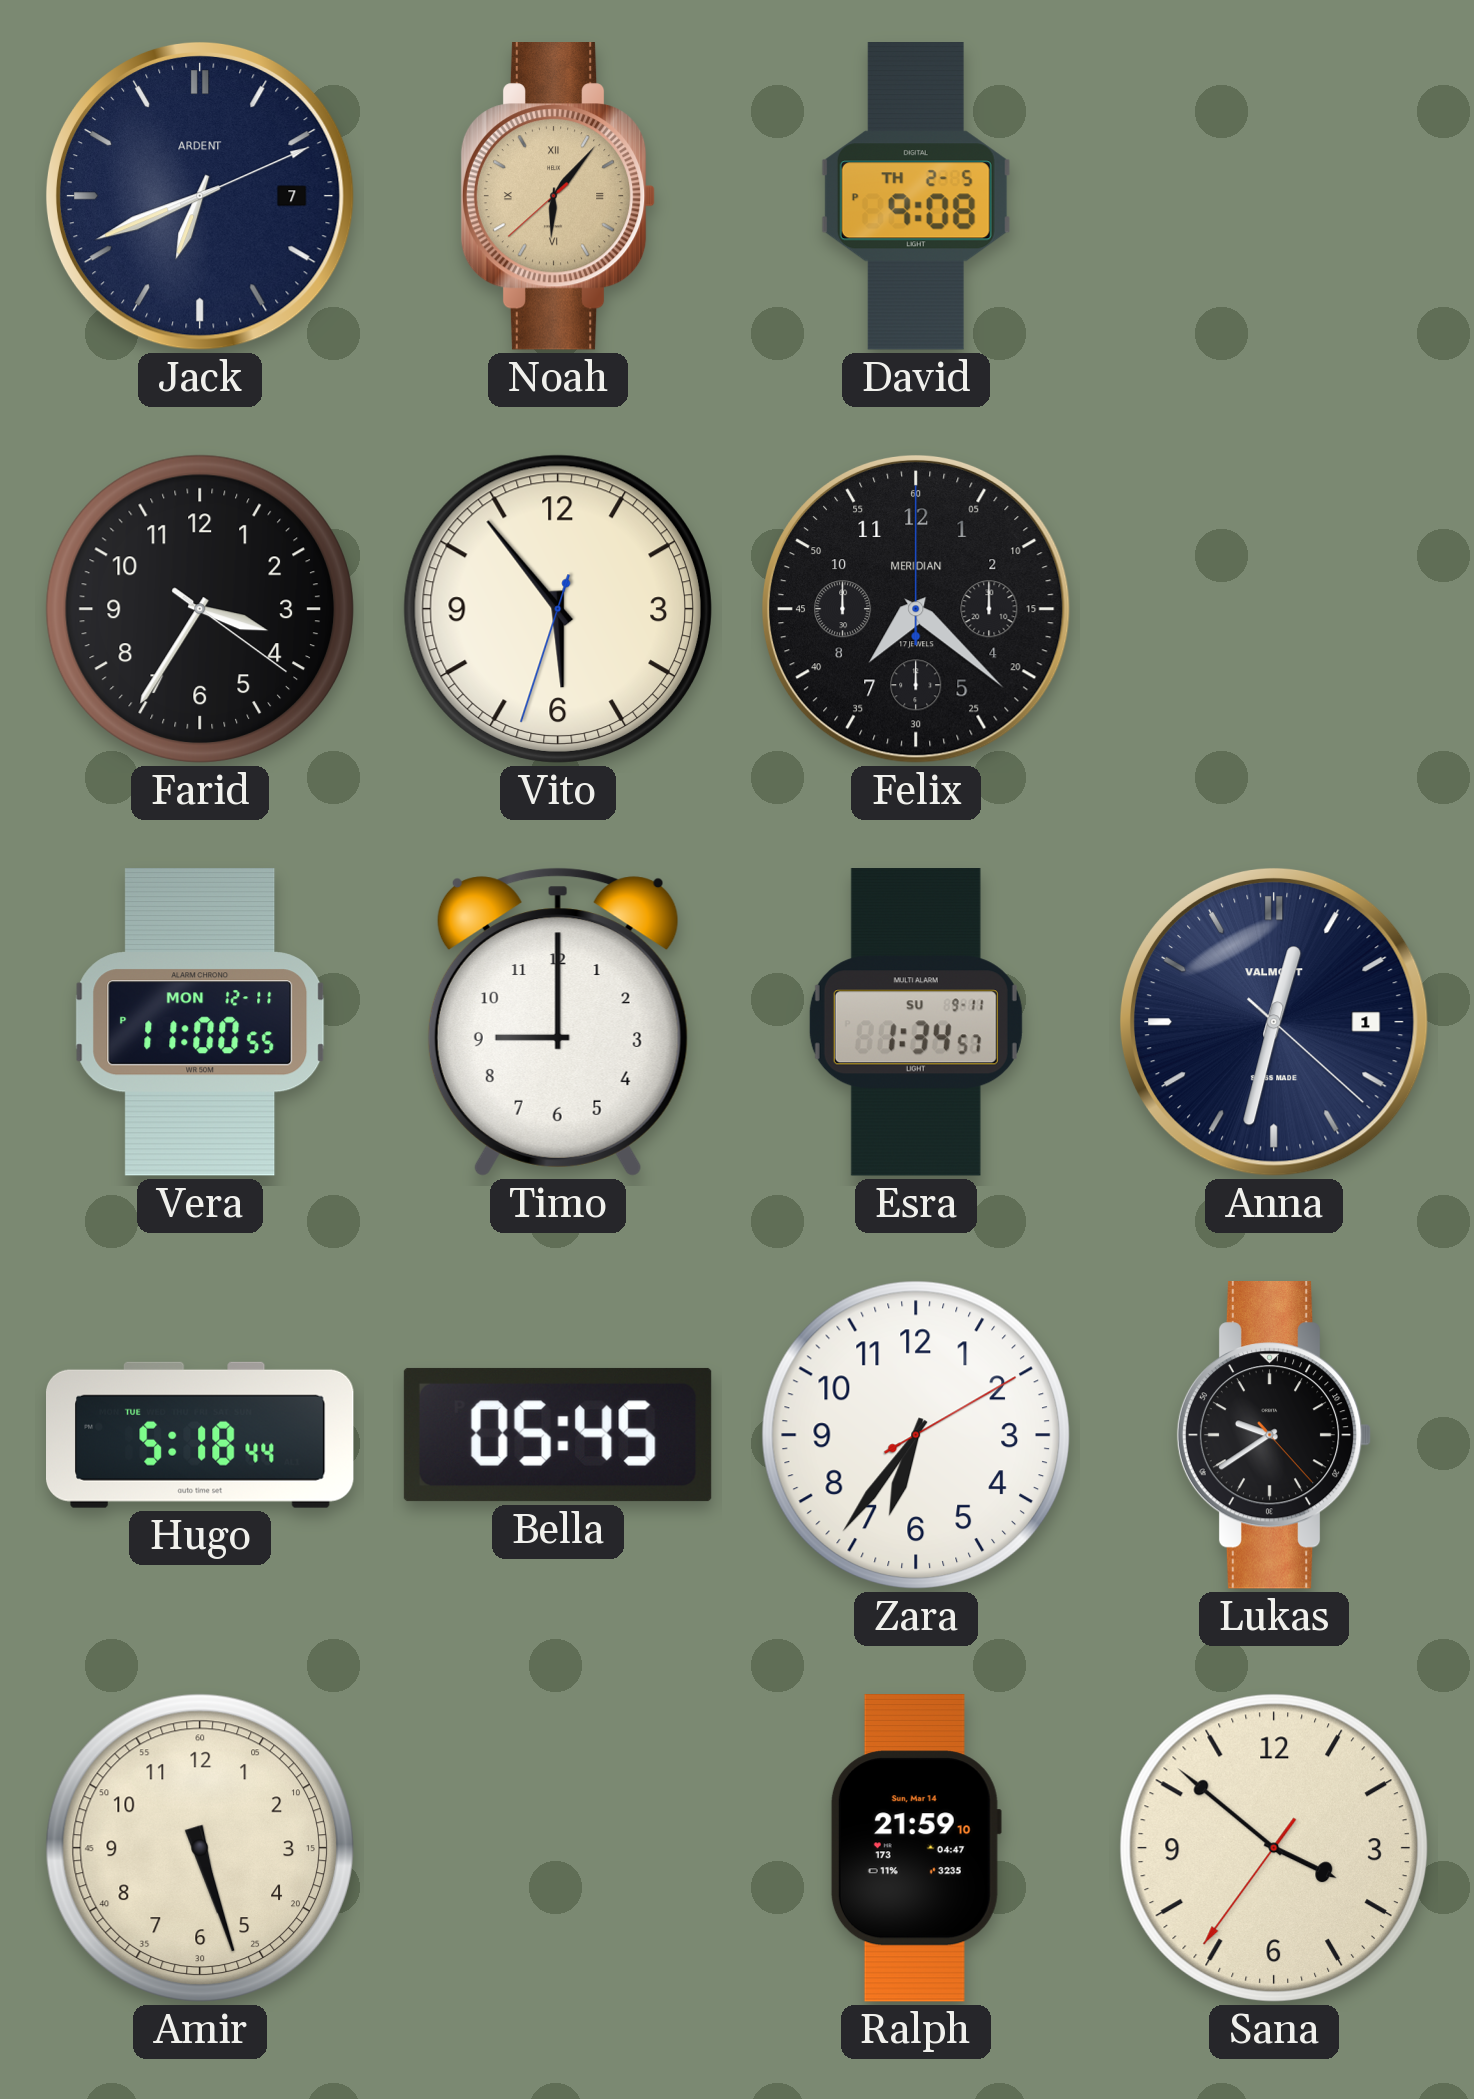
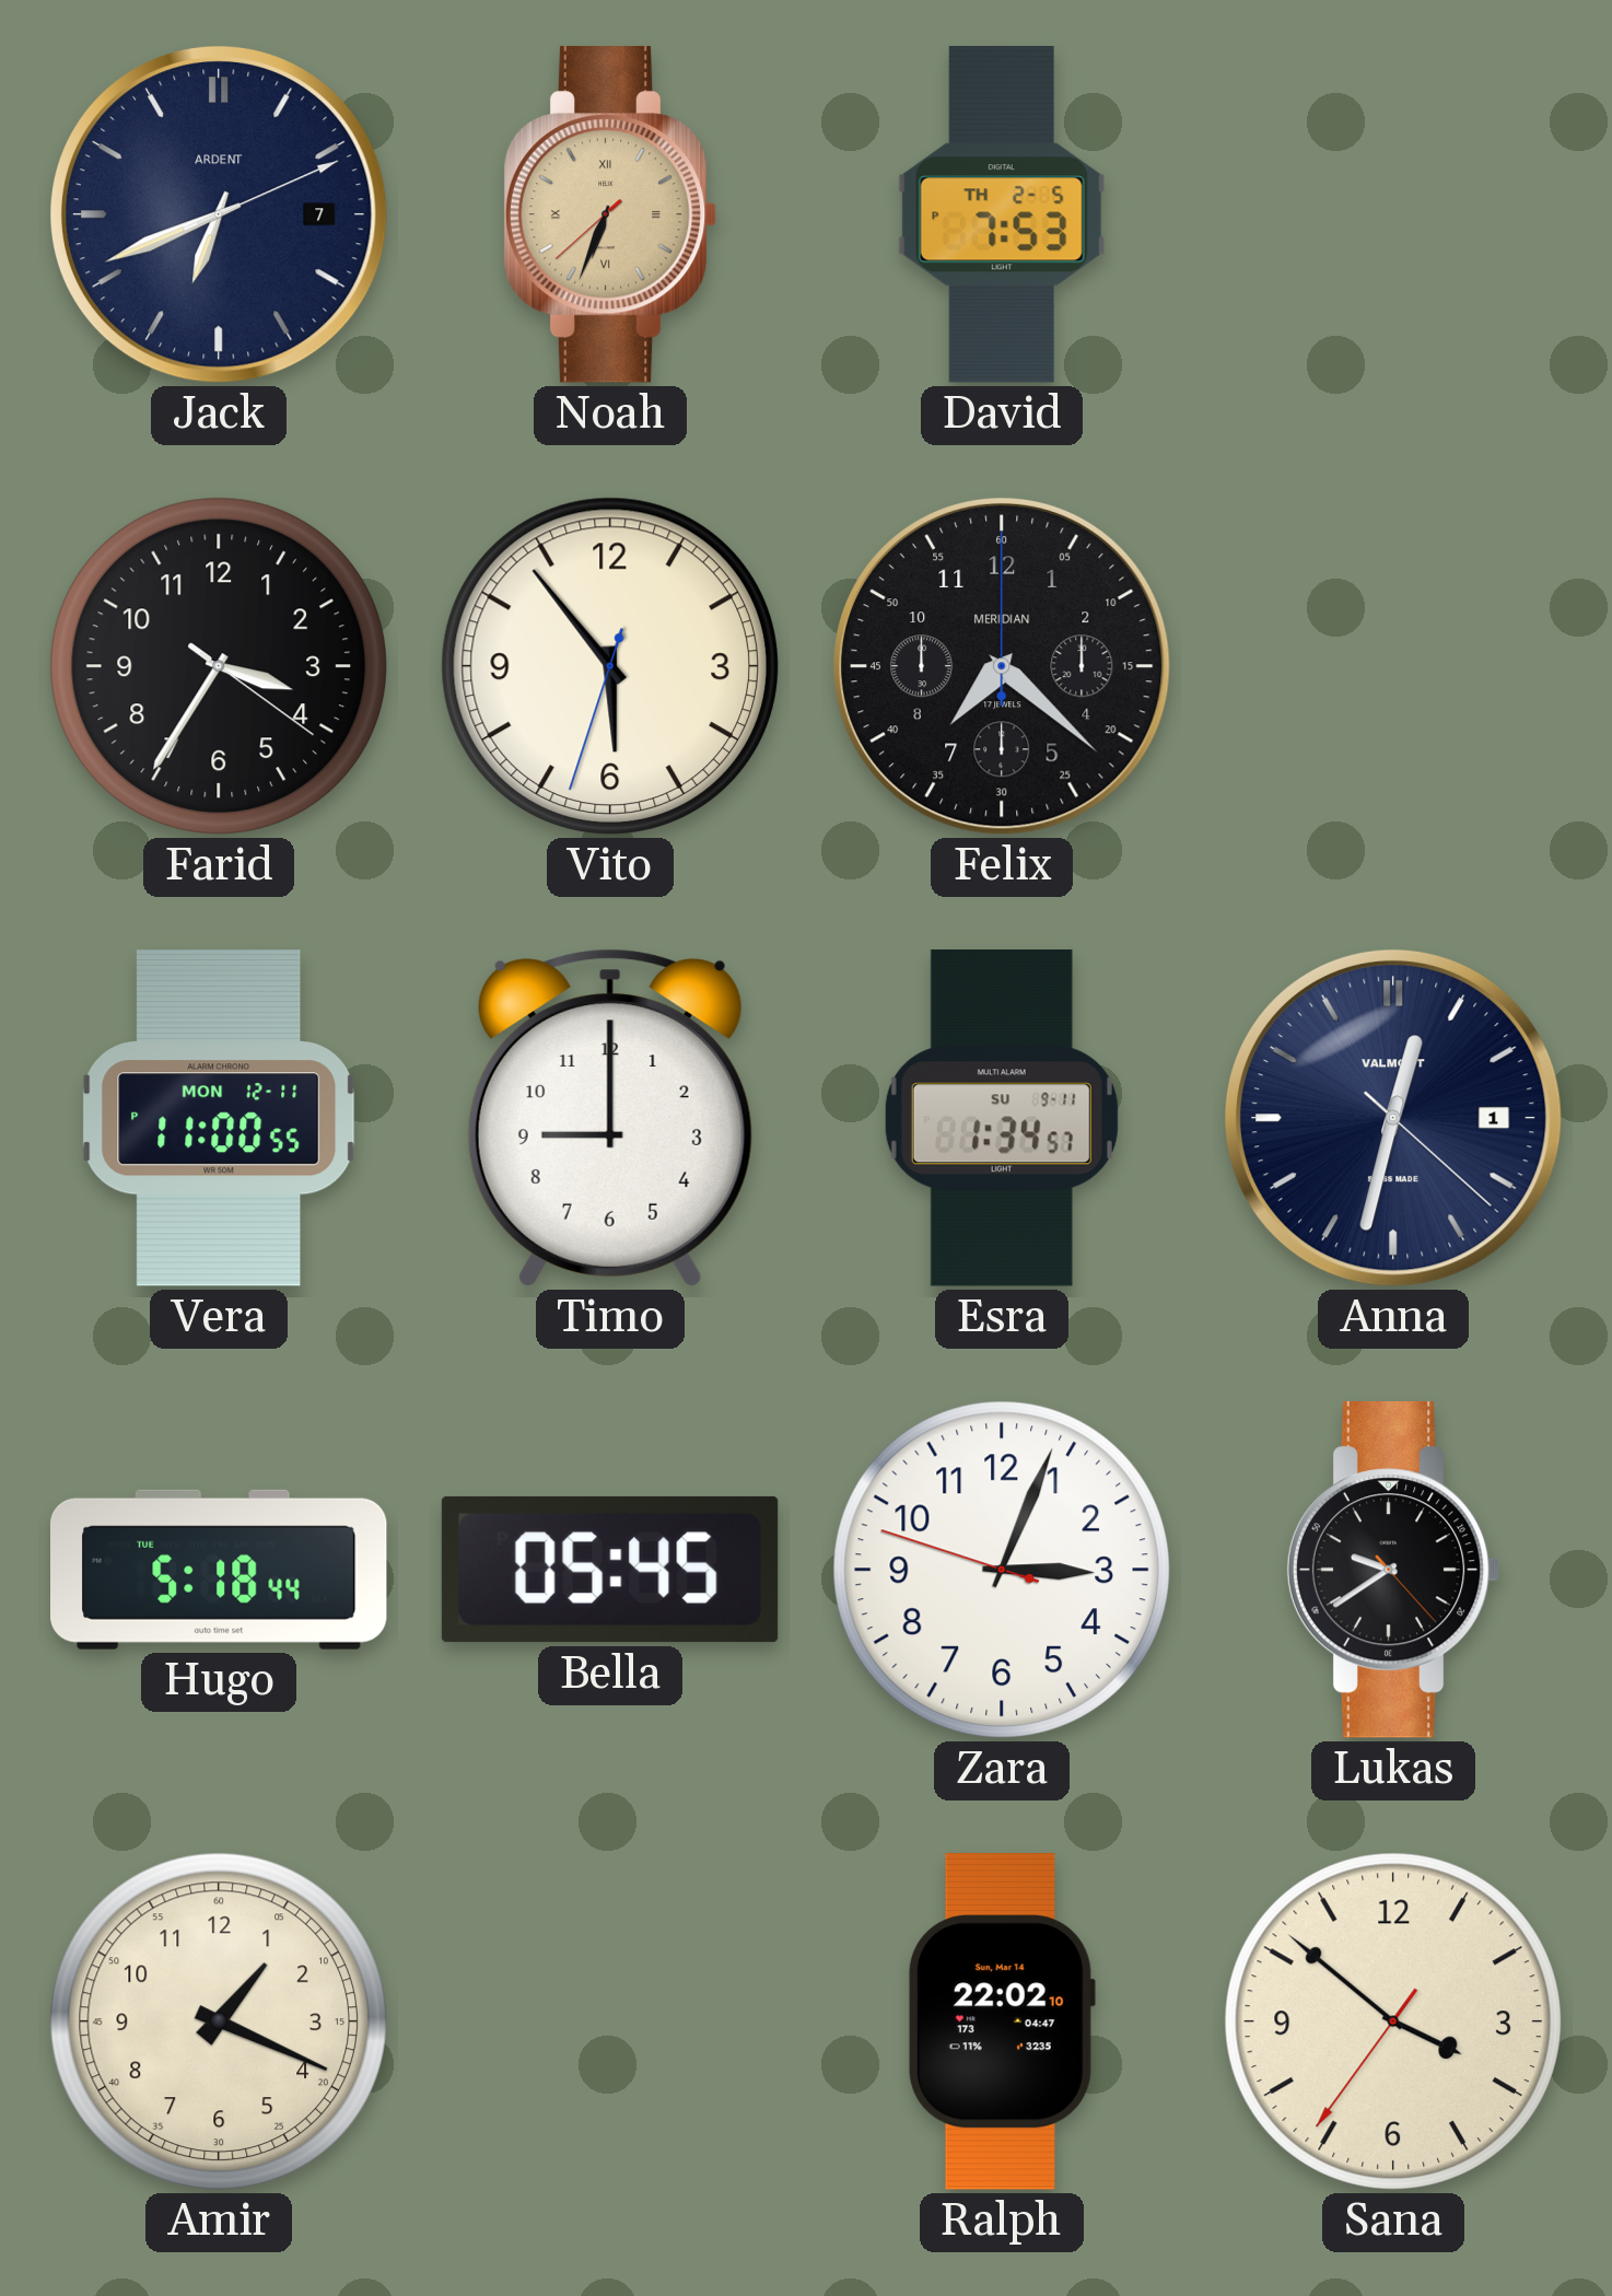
Noah: 6:06 -> 6:33
David: 9:08 -> 7:53
Zara: 6:36 -> 3:03
Amir: 5:27 -> 1:19
Ralph: 21:59 -> 22:02
